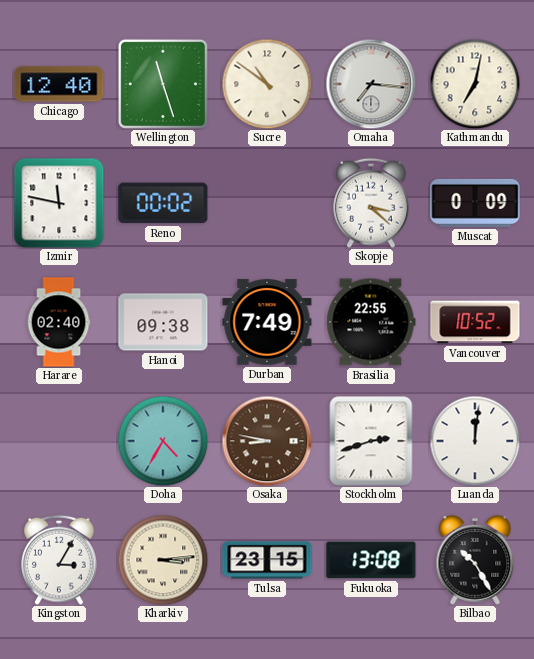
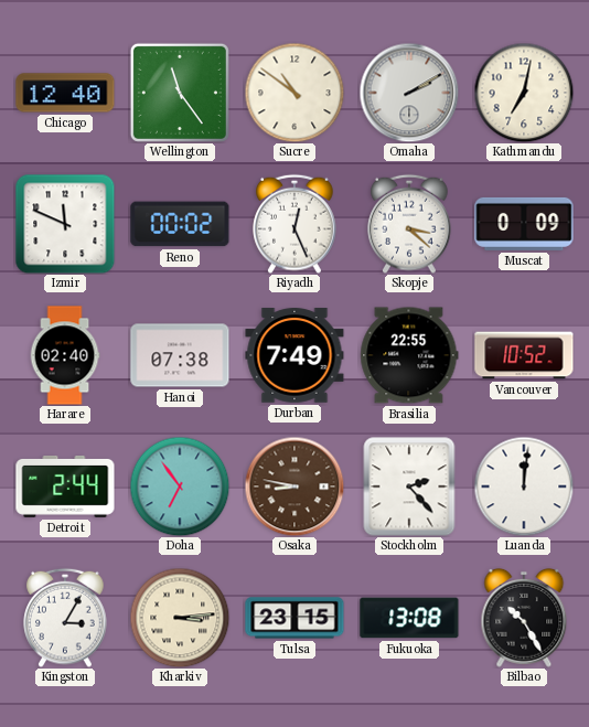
Wellington: 11:27 -> 11:24
Omaha: 7:16 -> 2:10
Izmir: 11:47 -> 11:49
Riyadh: none -> 12:26
Hanoi: 09:38 -> 07:38
Detroit: none -> 2:44
Doha: 4:35 -> 6:54
Stockholm: 2:42 -> 2:23
